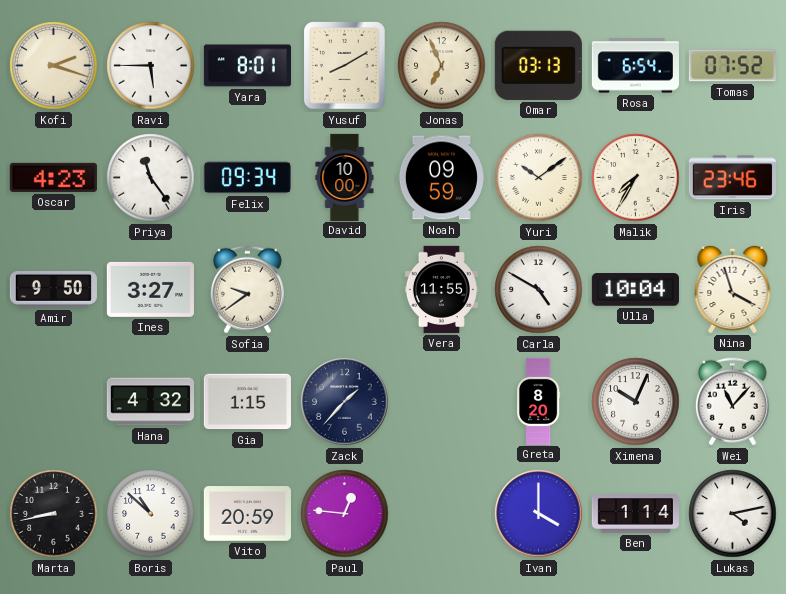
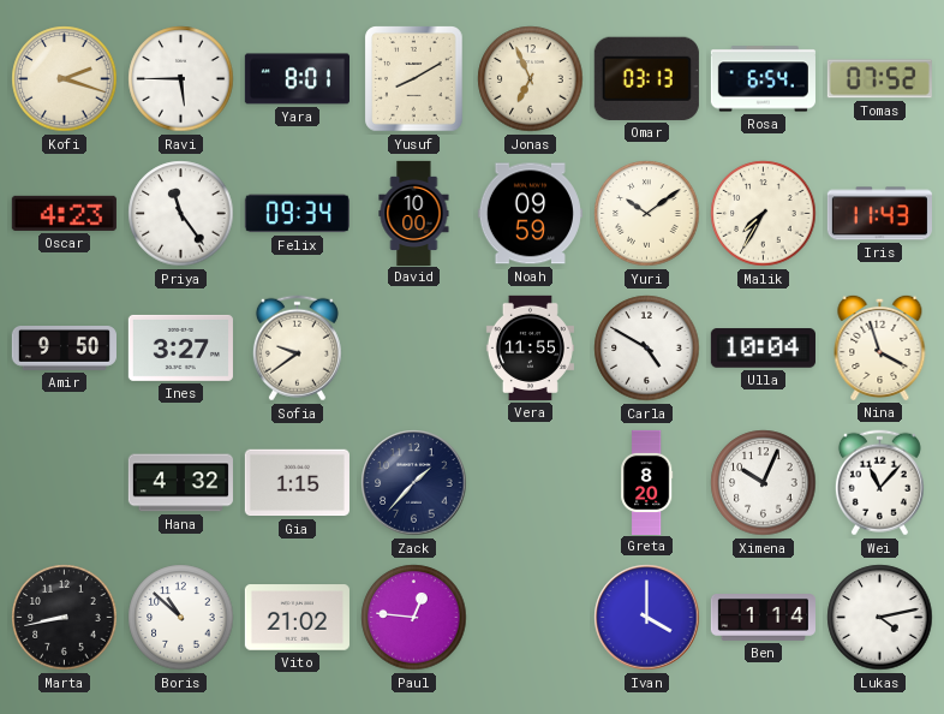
Iris: 23:46 -> 11:43
Vito: 20:59 -> 21:02
